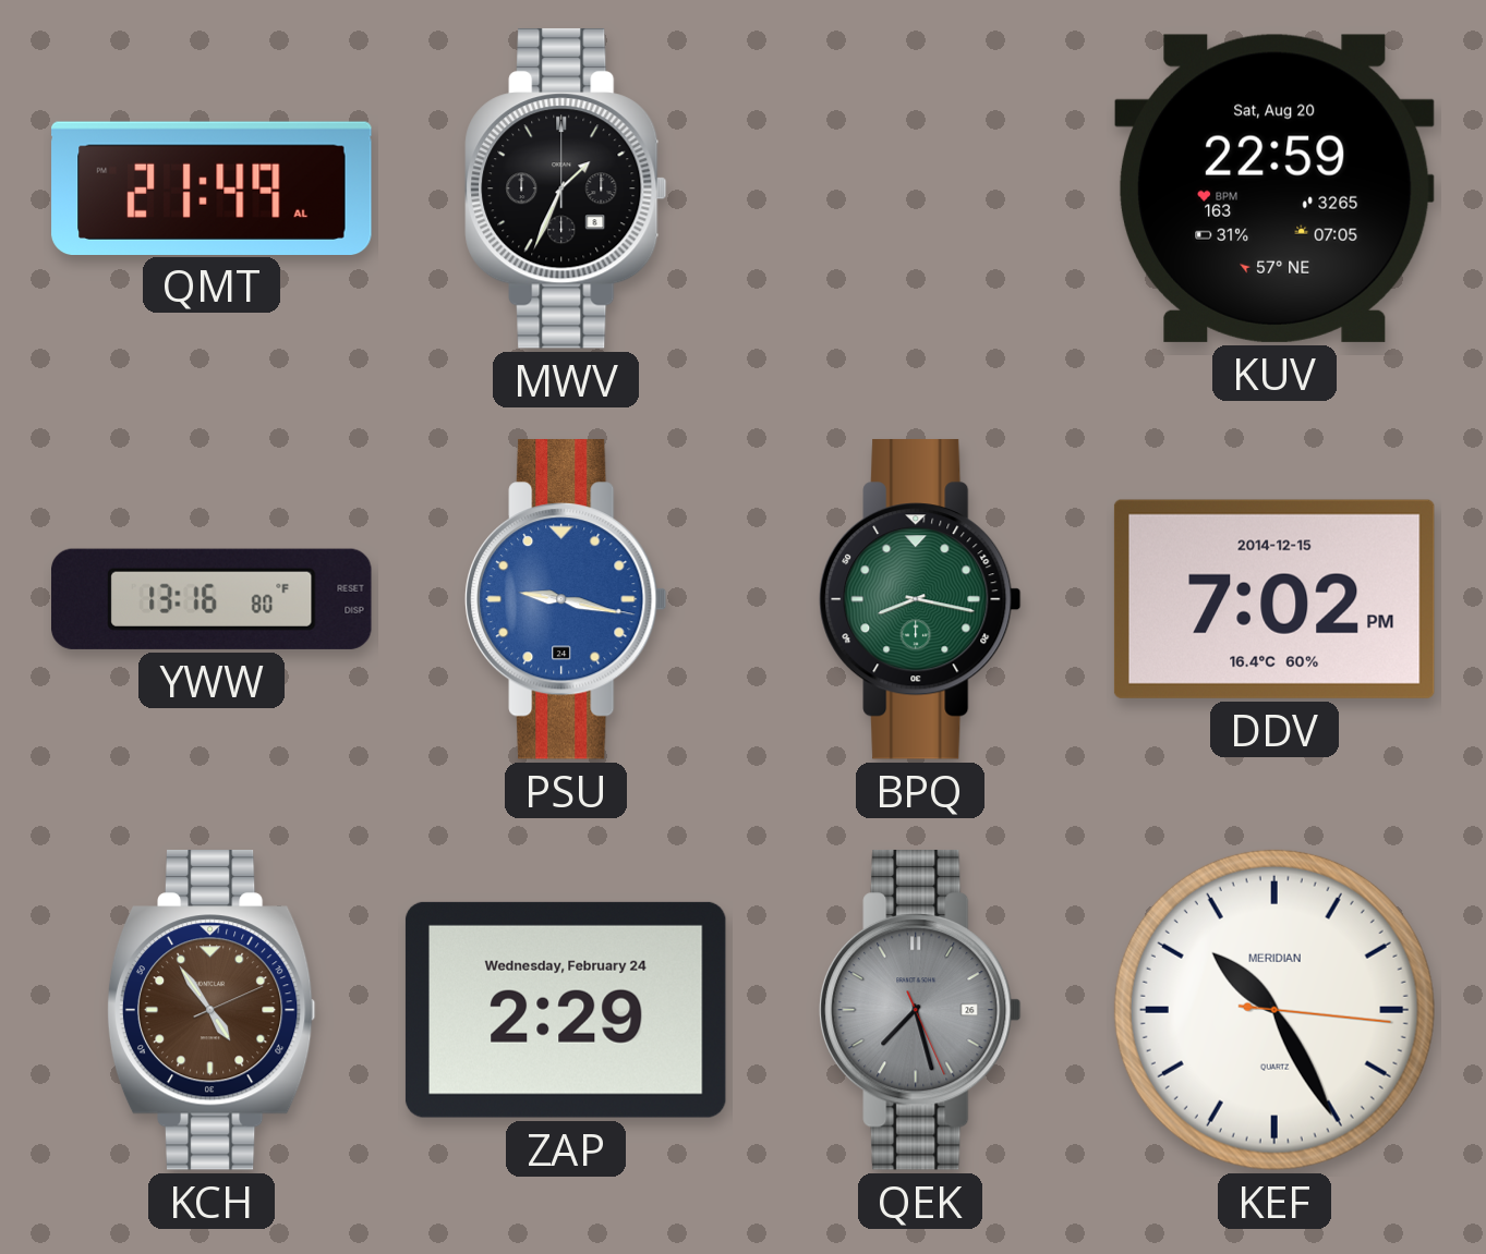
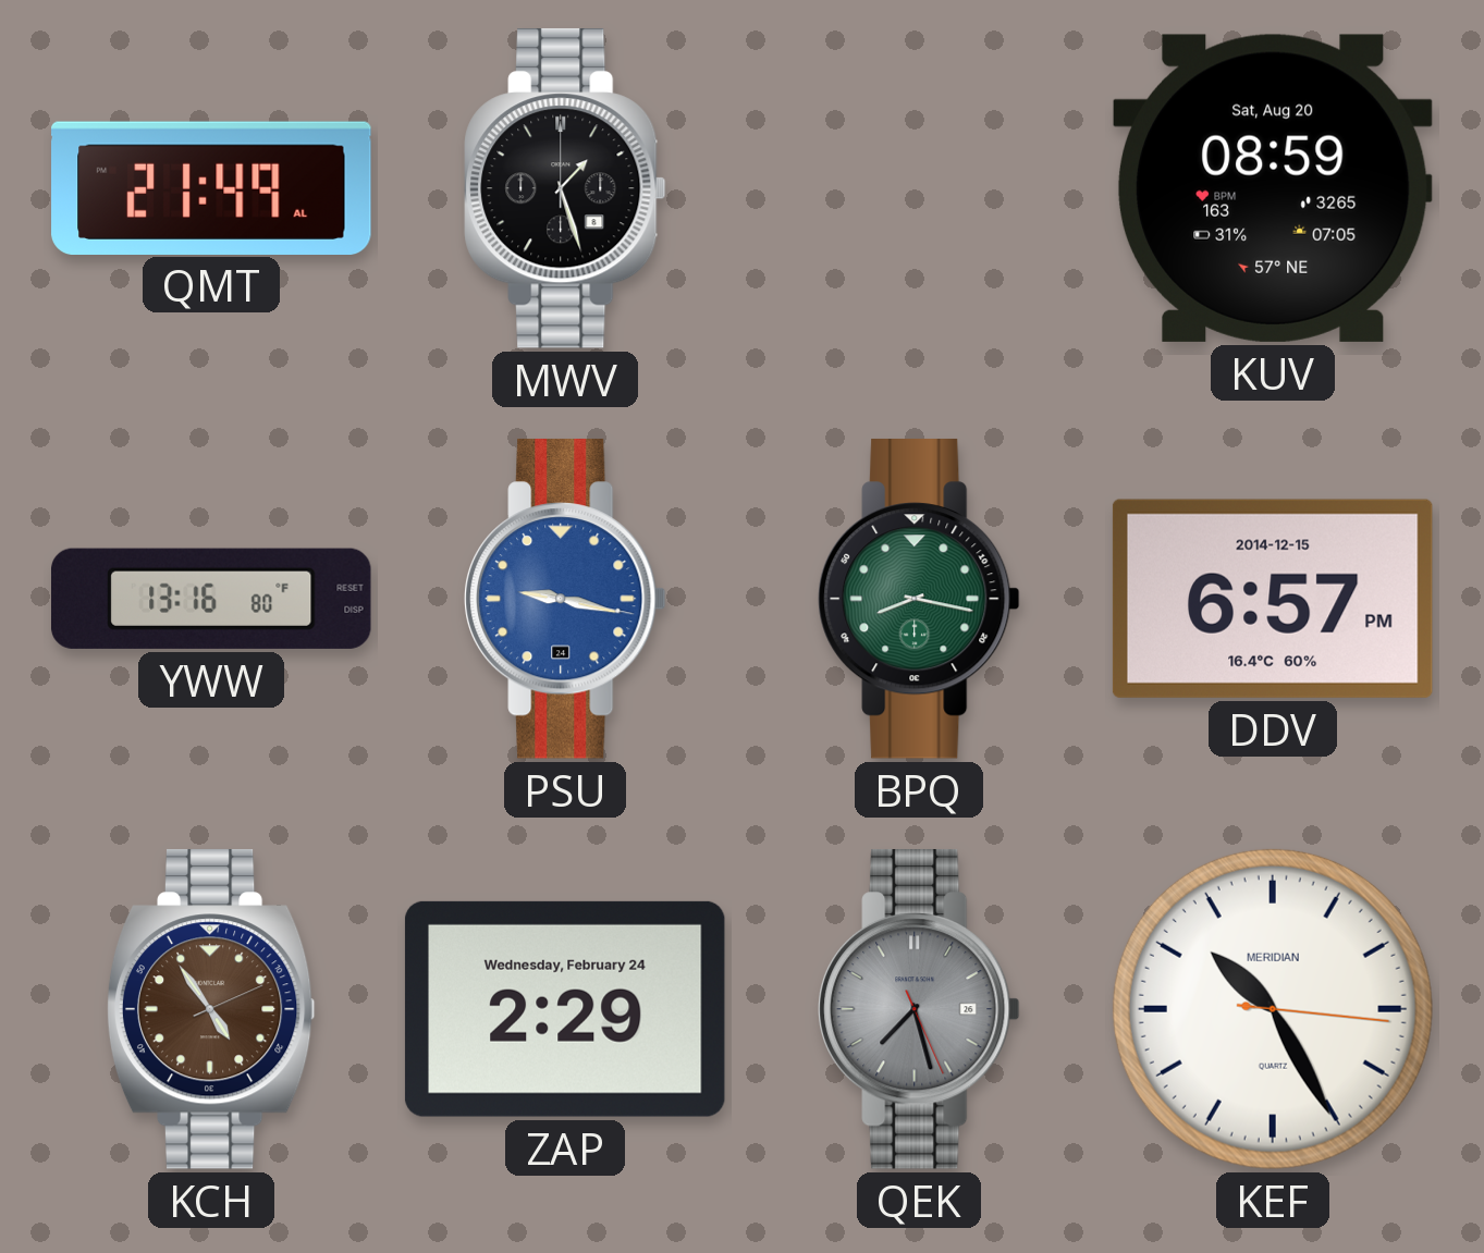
MWV: 1:34 -> 1:27
KUV: 22:59 -> 08:59
DDV: 7:02 -> 6:57
